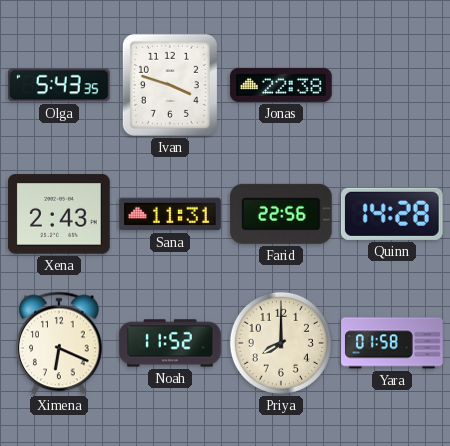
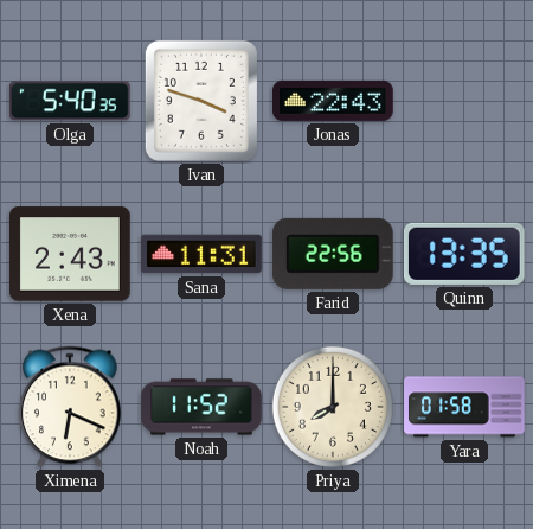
Olga: 5:43 -> 5:40
Jonas: 22:38 -> 22:43
Quinn: 14:28 -> 13:35
